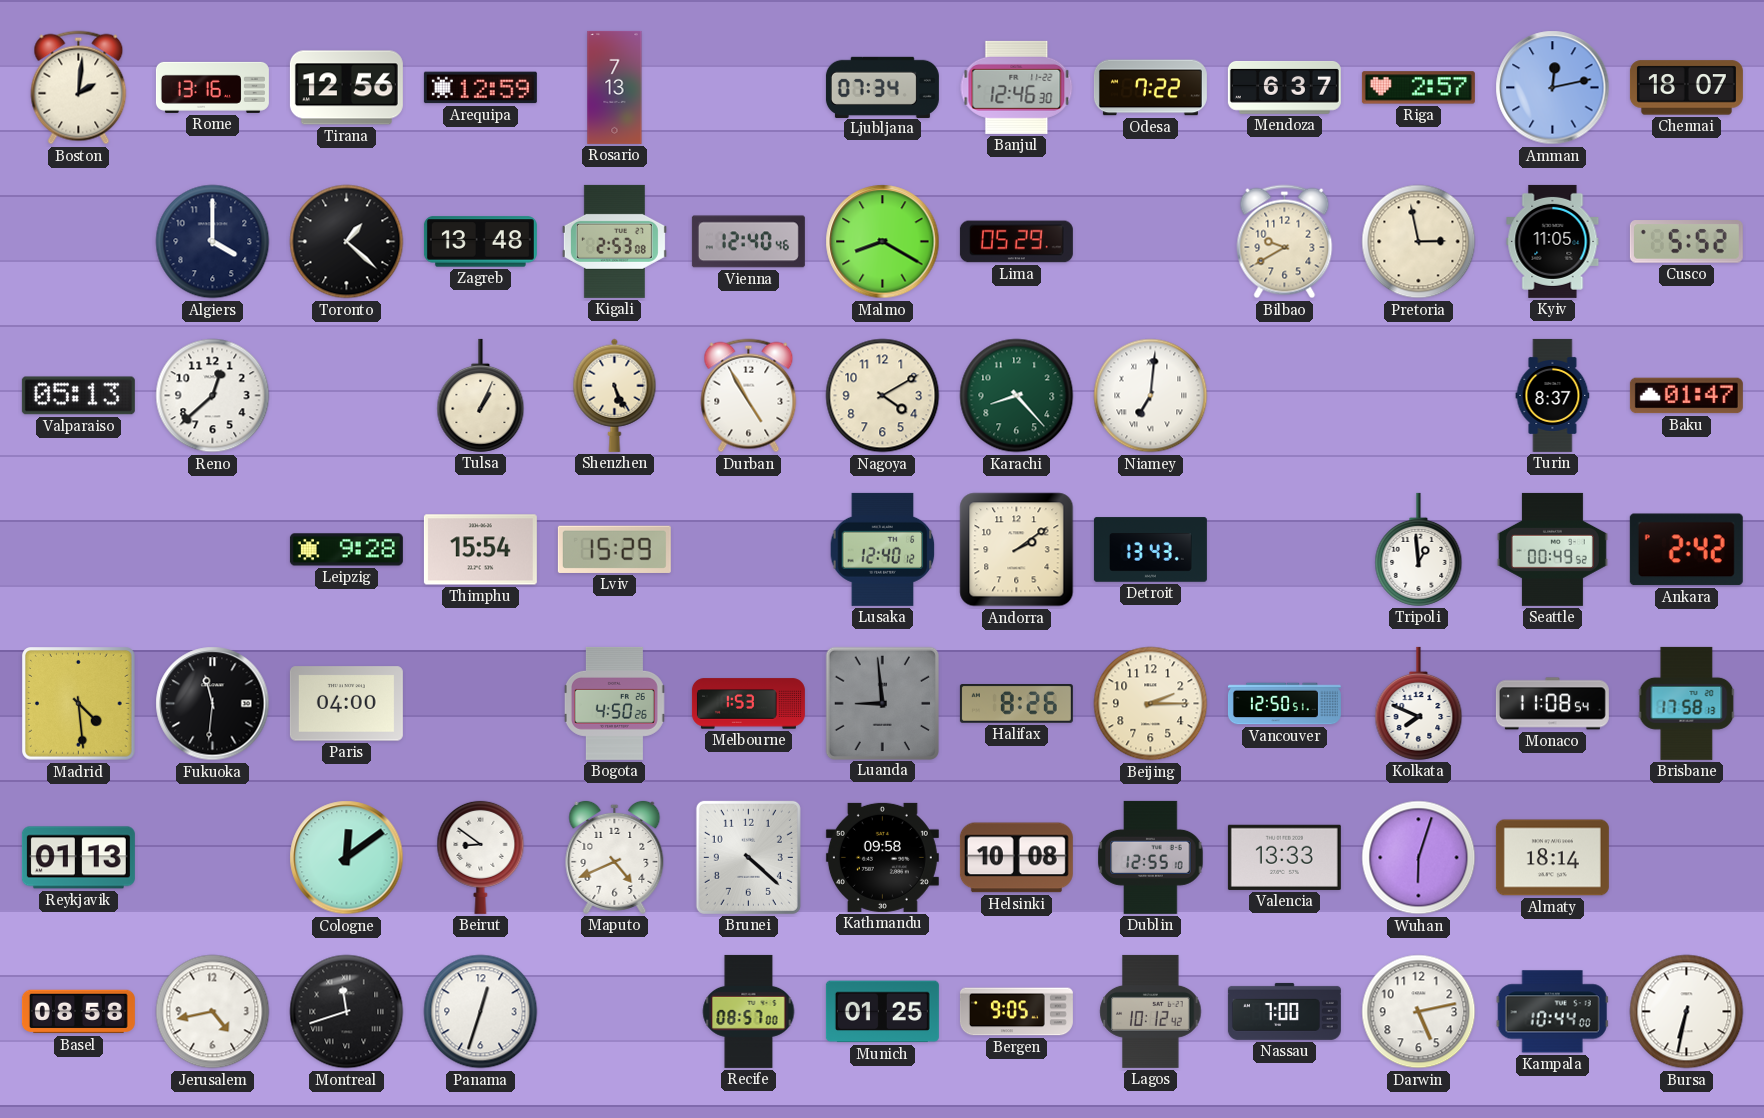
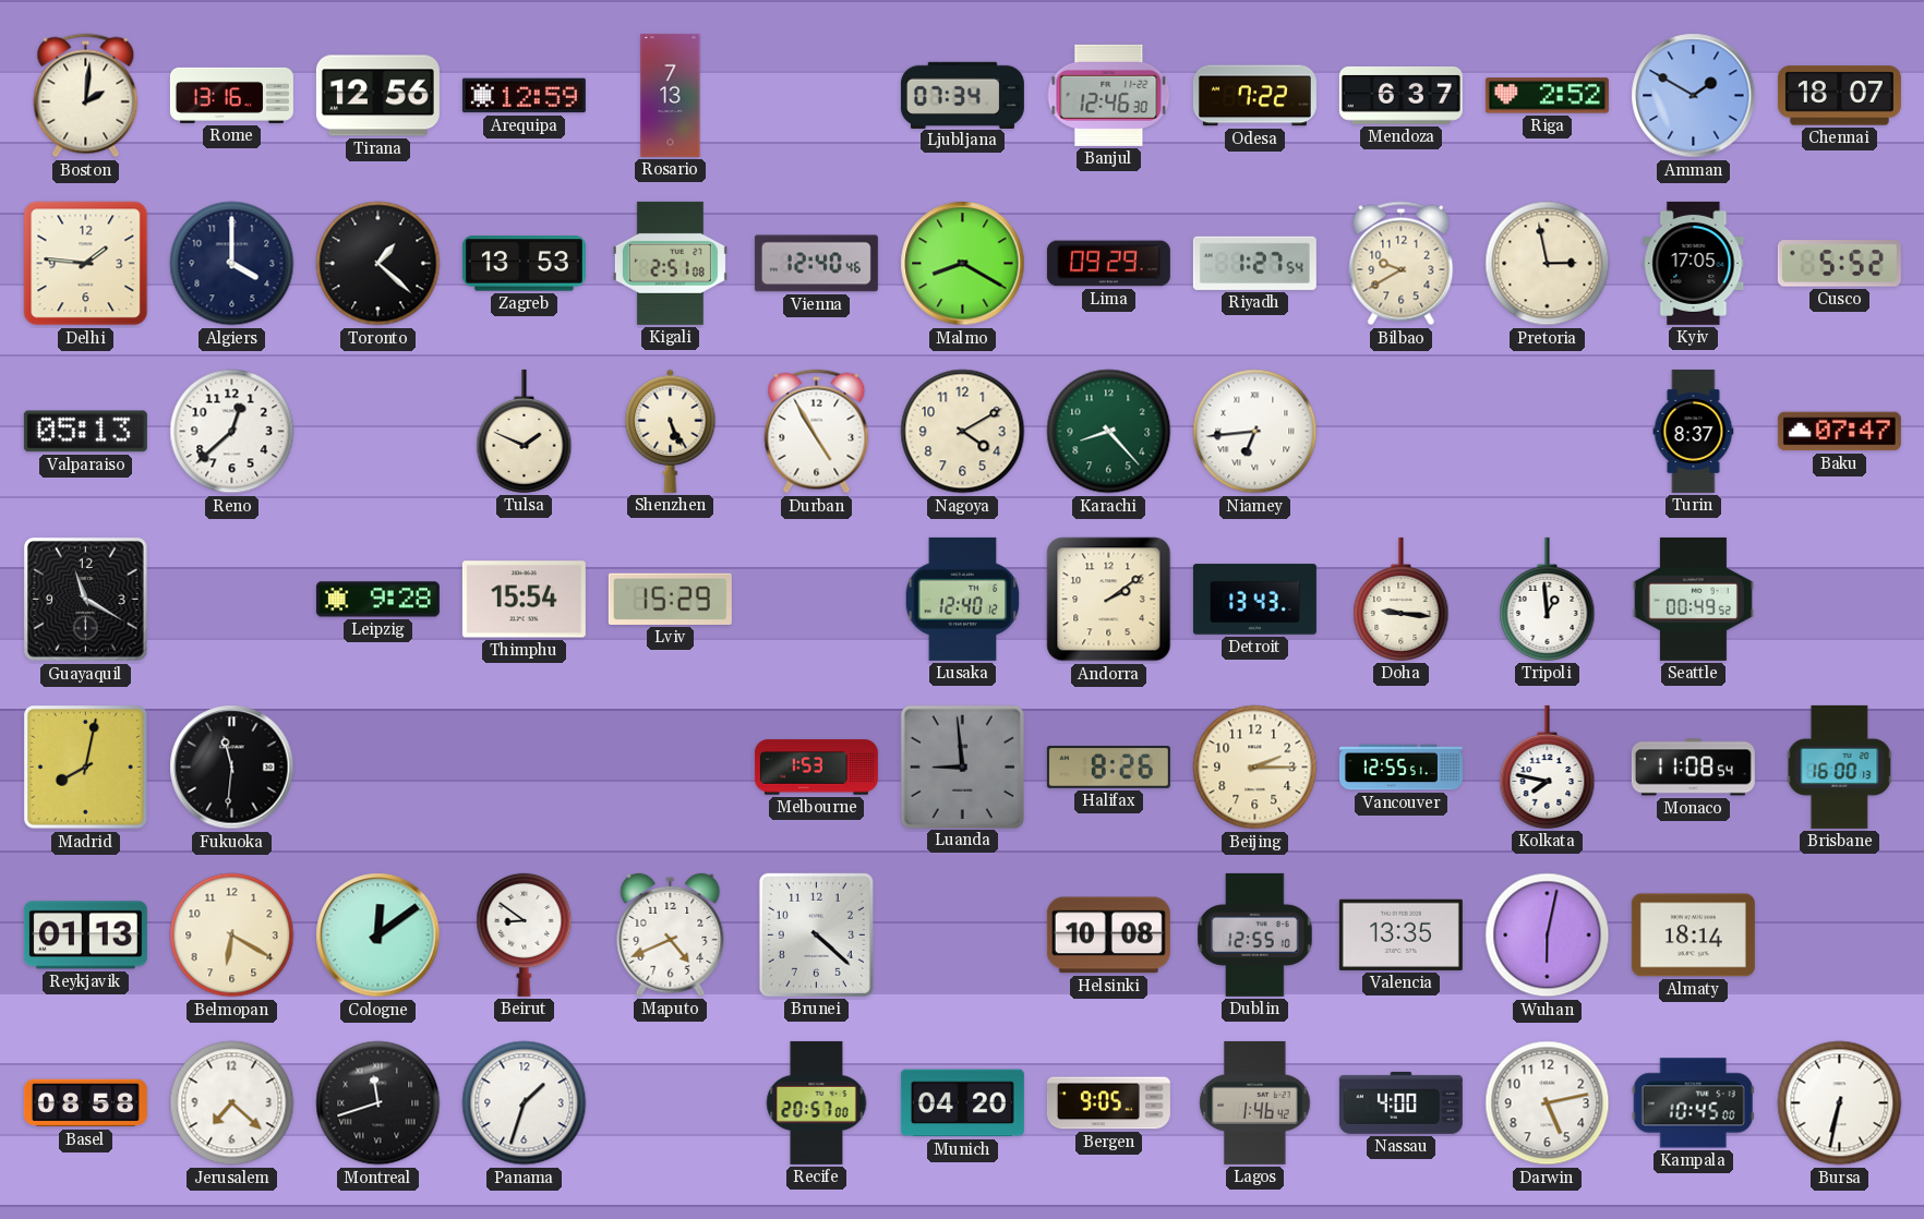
Riga: 2:57 -> 2:52
Amman: 12:13 -> 1:50
Delhi: none -> 1:46
Zagreb: 13:48 -> 13:53
Kigali: 2:53 -> 2:51
Lima: 05:29 -> 09:29
Riyadh: none -> 1:27
Kyiv: 11:05 -> 17:05
Tulsa: 1:04 -> 1:49
Niamey: 7:01 -> 6:44
Baku: 01:47 -> 07:47
Guayaquil: none -> 11:20
Doha: none -> 9:16
Ankara: 2:42 -> none
Madrid: 4:29 -> 8:02
Paris: 04:00 -> none
Bogota: 4:50 -> none
Vancouver: 12:50 -> 12:55
Kolkata: 7:49 -> 7:47
Brisbane: 17:58 -> 16:00
Belmopan: none -> 6:20
Kathmandu: 09:58 -> none
Valencia: 13:33 -> 13:35
Wuhan: 6:03 -> 6:02
Jerusalem: 4:43 -> 7:22
Panama: 12:33 -> 1:33
Recife: 08:57 -> 20:57
Munich: 01:25 -> 04:20
Lagos: 10:12 -> 1:46
Nassau: 7:00 -> 4:00
Kampala: 10:44 -> 10:45
